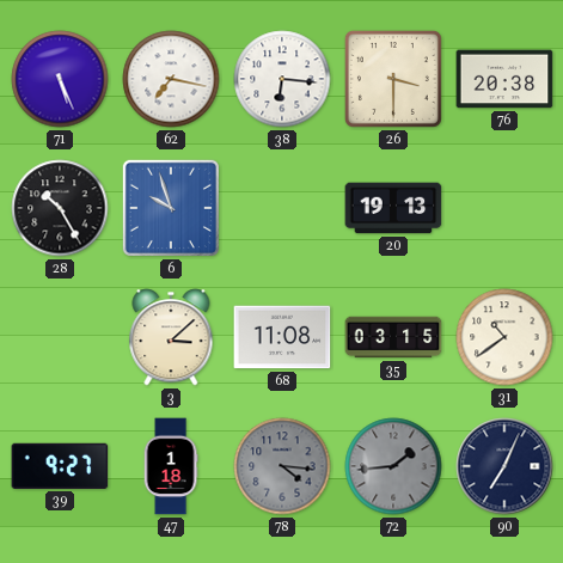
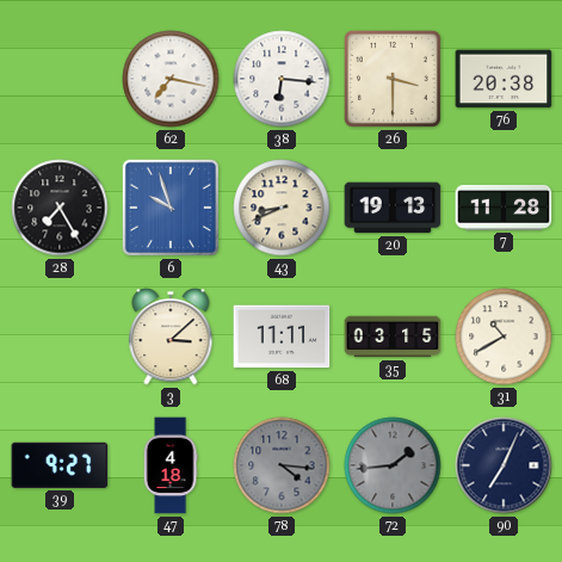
71: 5:26 -> none
28: 10:25 -> 7:25
43: none -> 8:41
7: none -> 11:28
68: 11:08 -> 11:11
31: 10:39 -> 10:40
47: 1:18 -> 4:18
